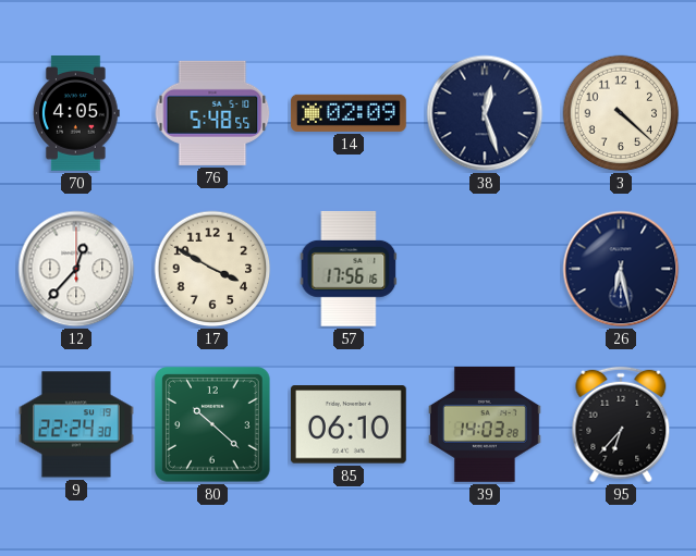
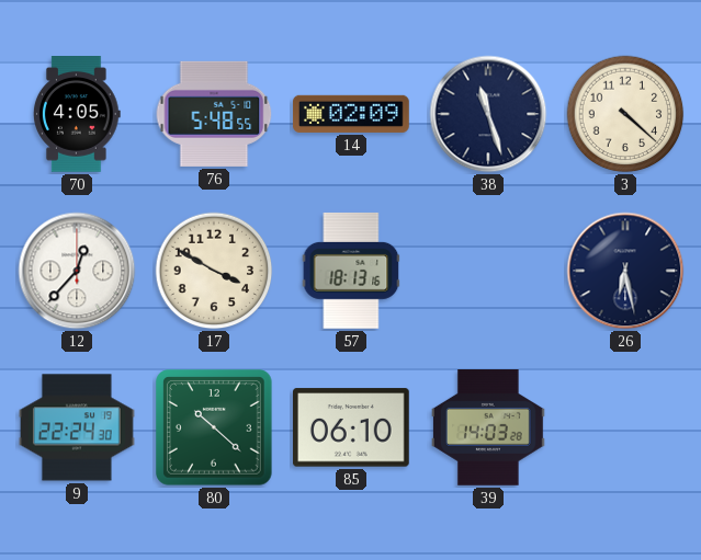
38: 12:27 -> 11:27
57: 17:56 -> 18:13
95: 6:37 -> none
